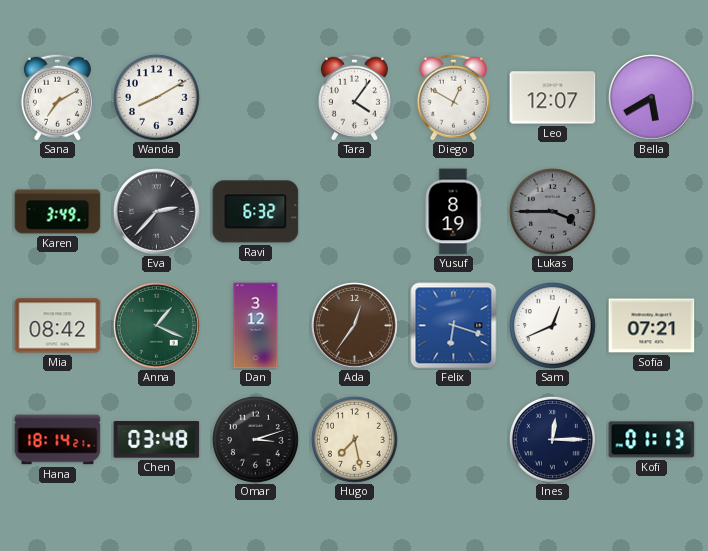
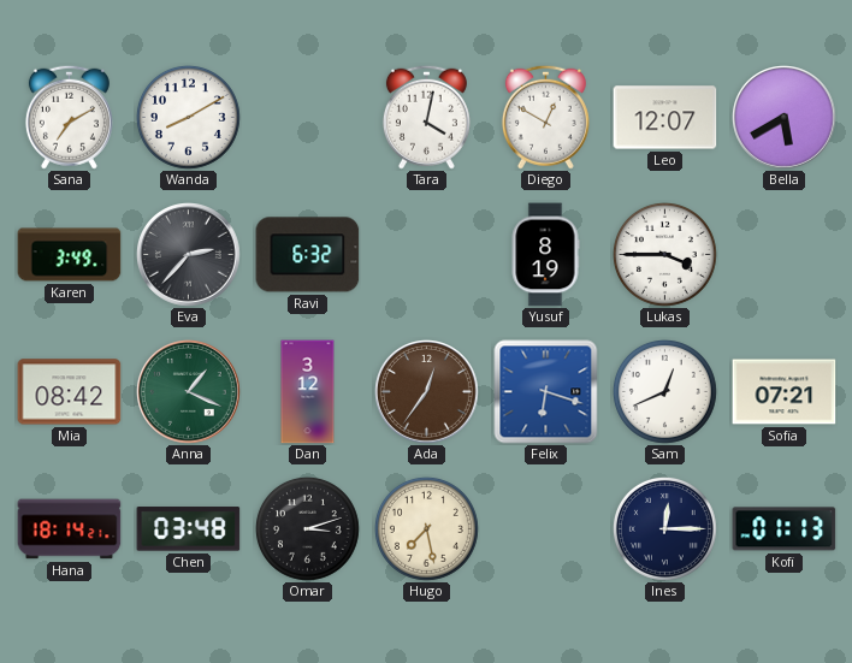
Tara: 4:06 -> 4:02
Lukas dial: grey -> white
